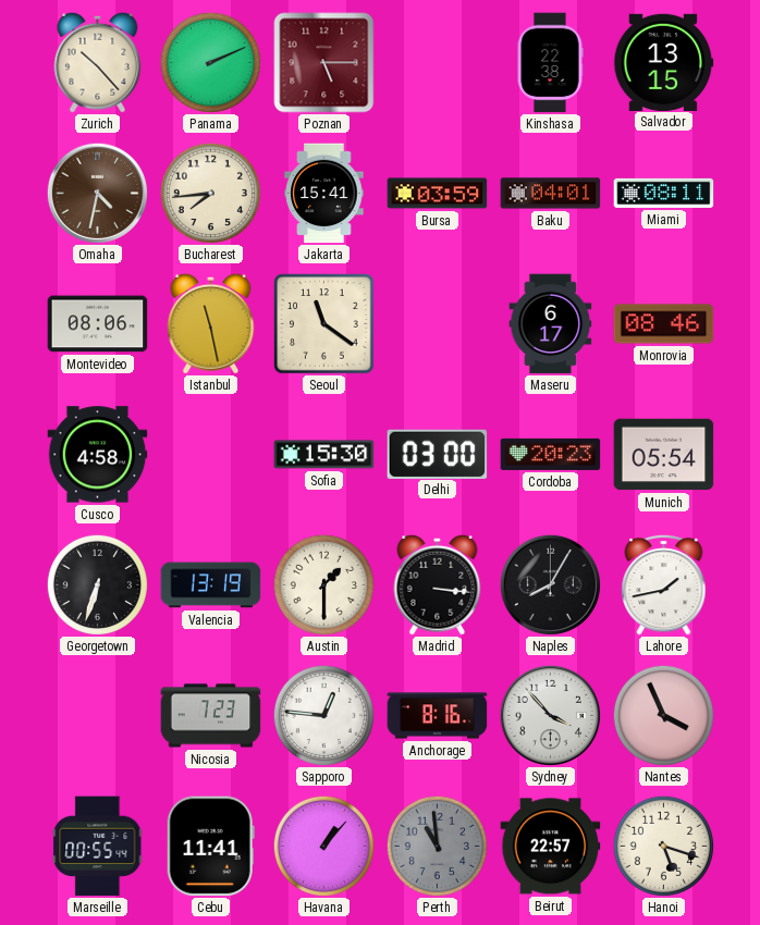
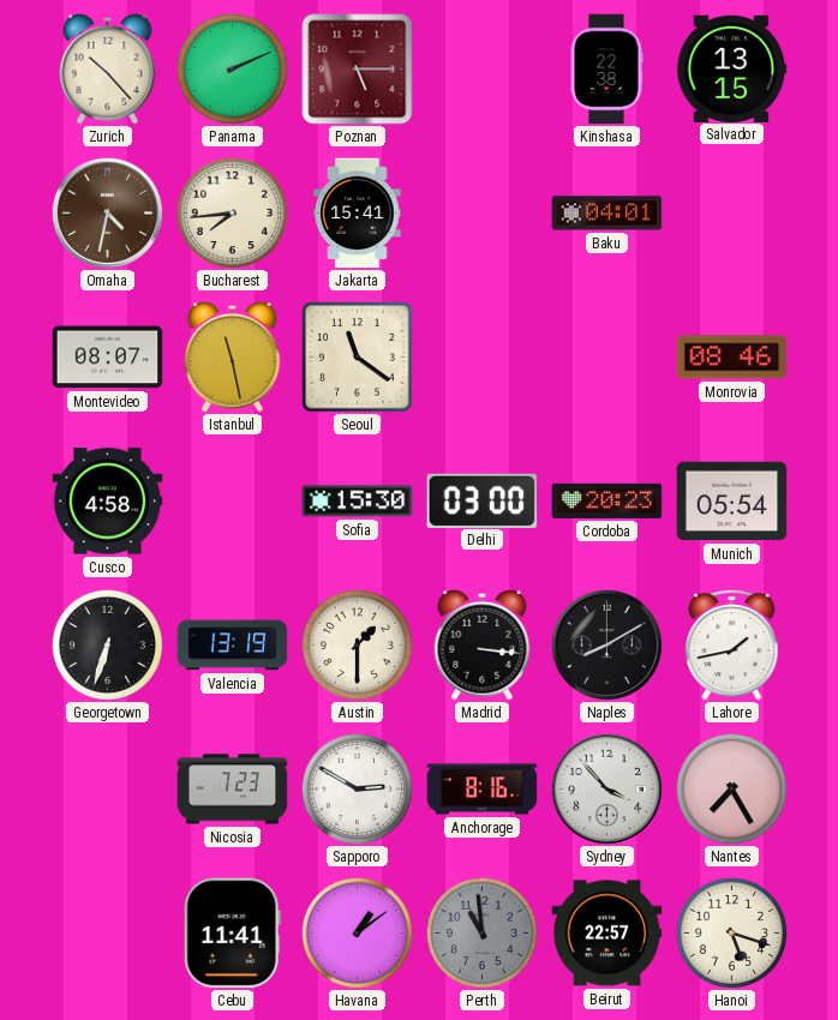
Bursa: 03:59 -> none
Miami: 08:11 -> none
Montevideo: 08:06 -> 08:07
Maseru: 6:17 -> none
Naples: 8:05 -> 8:10
Sapporo: 12:46 -> 2:50
Nantes: 3:56 -> 7:25
Marseille: 00:55 -> none
Havana: 1:07 -> 1:09
